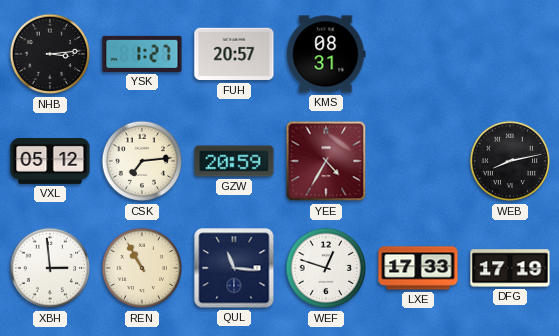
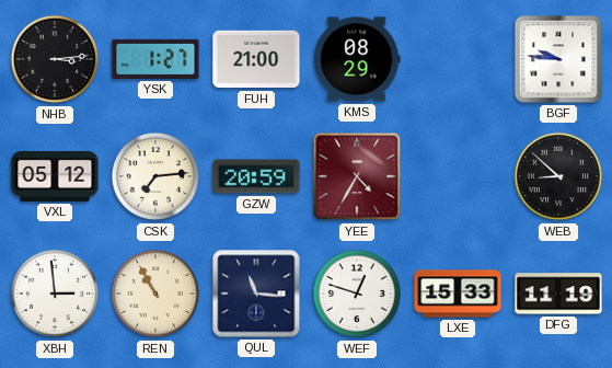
FUH: 20:57 -> 21:00
KMS: 08:31 -> 08:29
BGF: none -> 9:46
WEB: 8:13 -> 8:52
LXE: 17:33 -> 15:33
DFG: 17:19 -> 11:19
